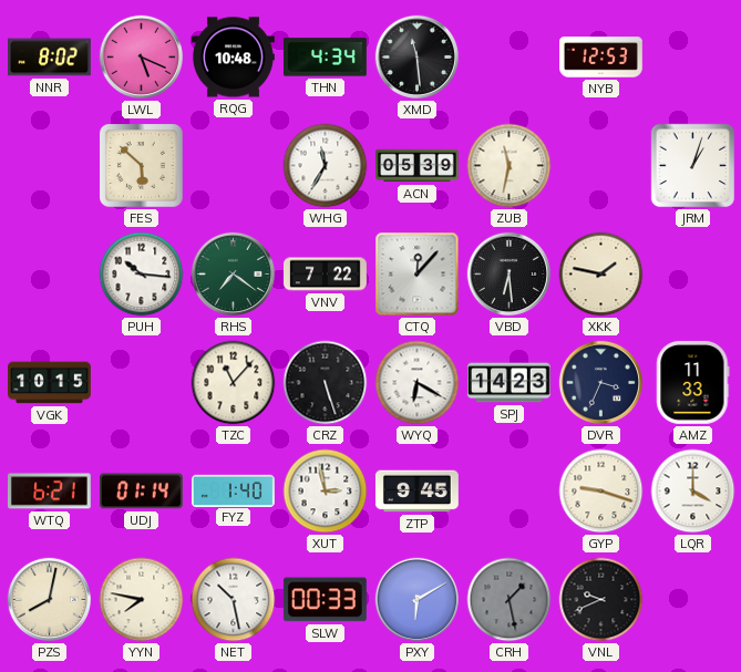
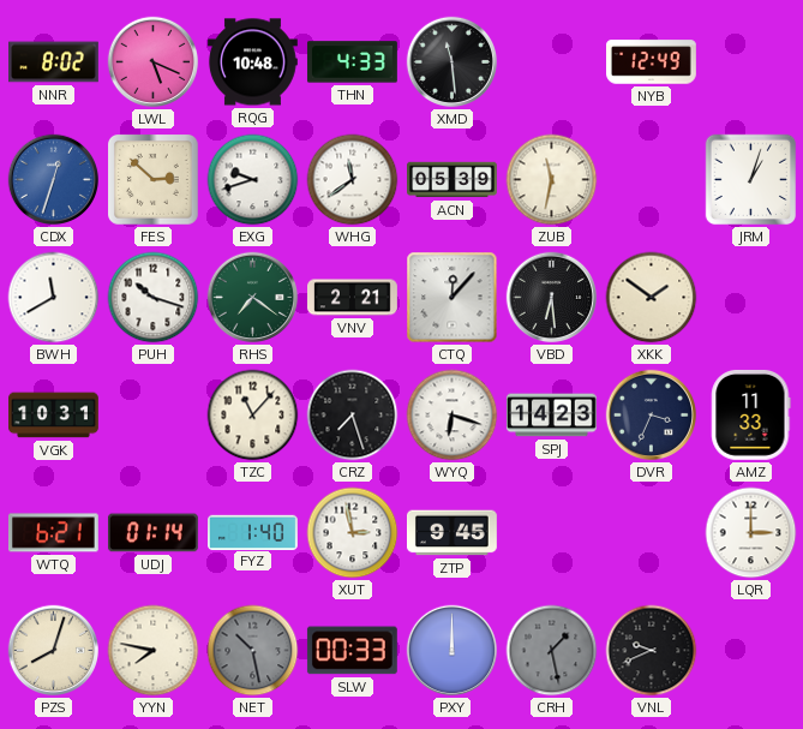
THN: 4:34 -> 4:33
NYB: 12:53 -> 12:49
CDX: none -> 12:33
FES: 5:52 -> 2:52
EXG: none -> 9:42
WHG: 11:35 -> 11:39
BWH: none -> 11:40
PUH: 10:16 -> 10:18
VNV: 7:22 -> 2:21
XKK: 1:47 -> 1:51
VGK: 10:15 -> 10:31
CRZ: 5:27 -> 7:27
WYQ: 6:20 -> 6:18
GYP: 9:18 -> none
LQR: 4:00 -> 3:00
PZS: 8:02 -> 8:03
NET dial: white -> grey
PXY: 6:10 -> 12:00
